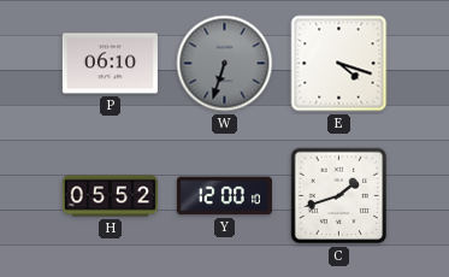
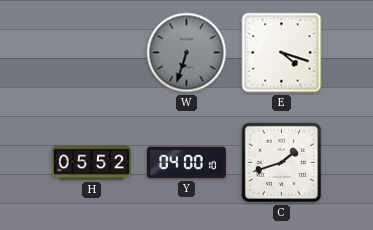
P: 06:10 -> none
Y: 12:00 -> 04:00
